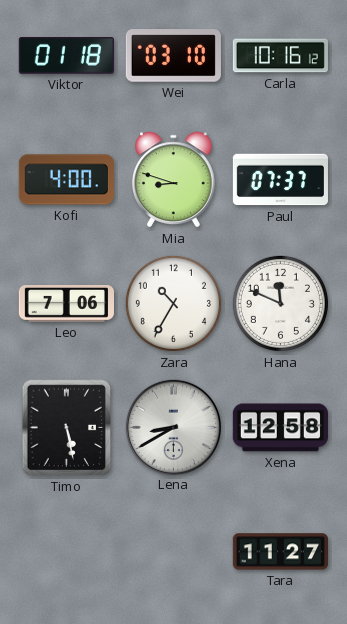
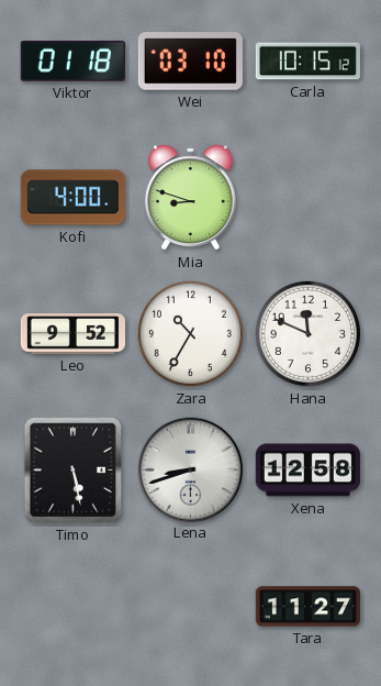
Carla: 10:16 -> 10:15
Paul: 07:37 -> none
Leo: 7:06 -> 9:52
Lena: 8:40 -> 8:42
